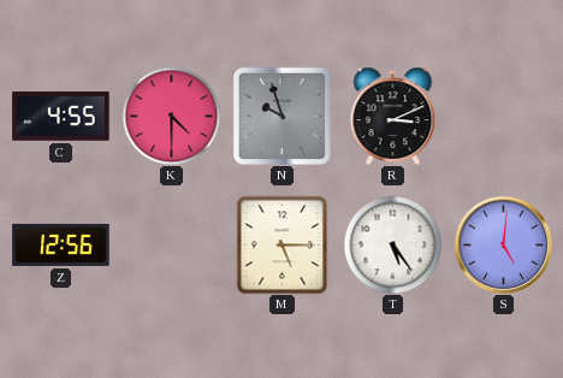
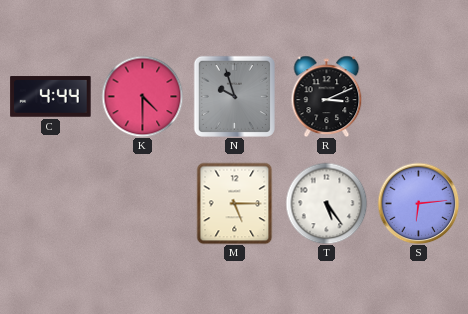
C: 4:55 -> 4:44
Z: 12:56 -> none
S: 5:01 -> 6:14
